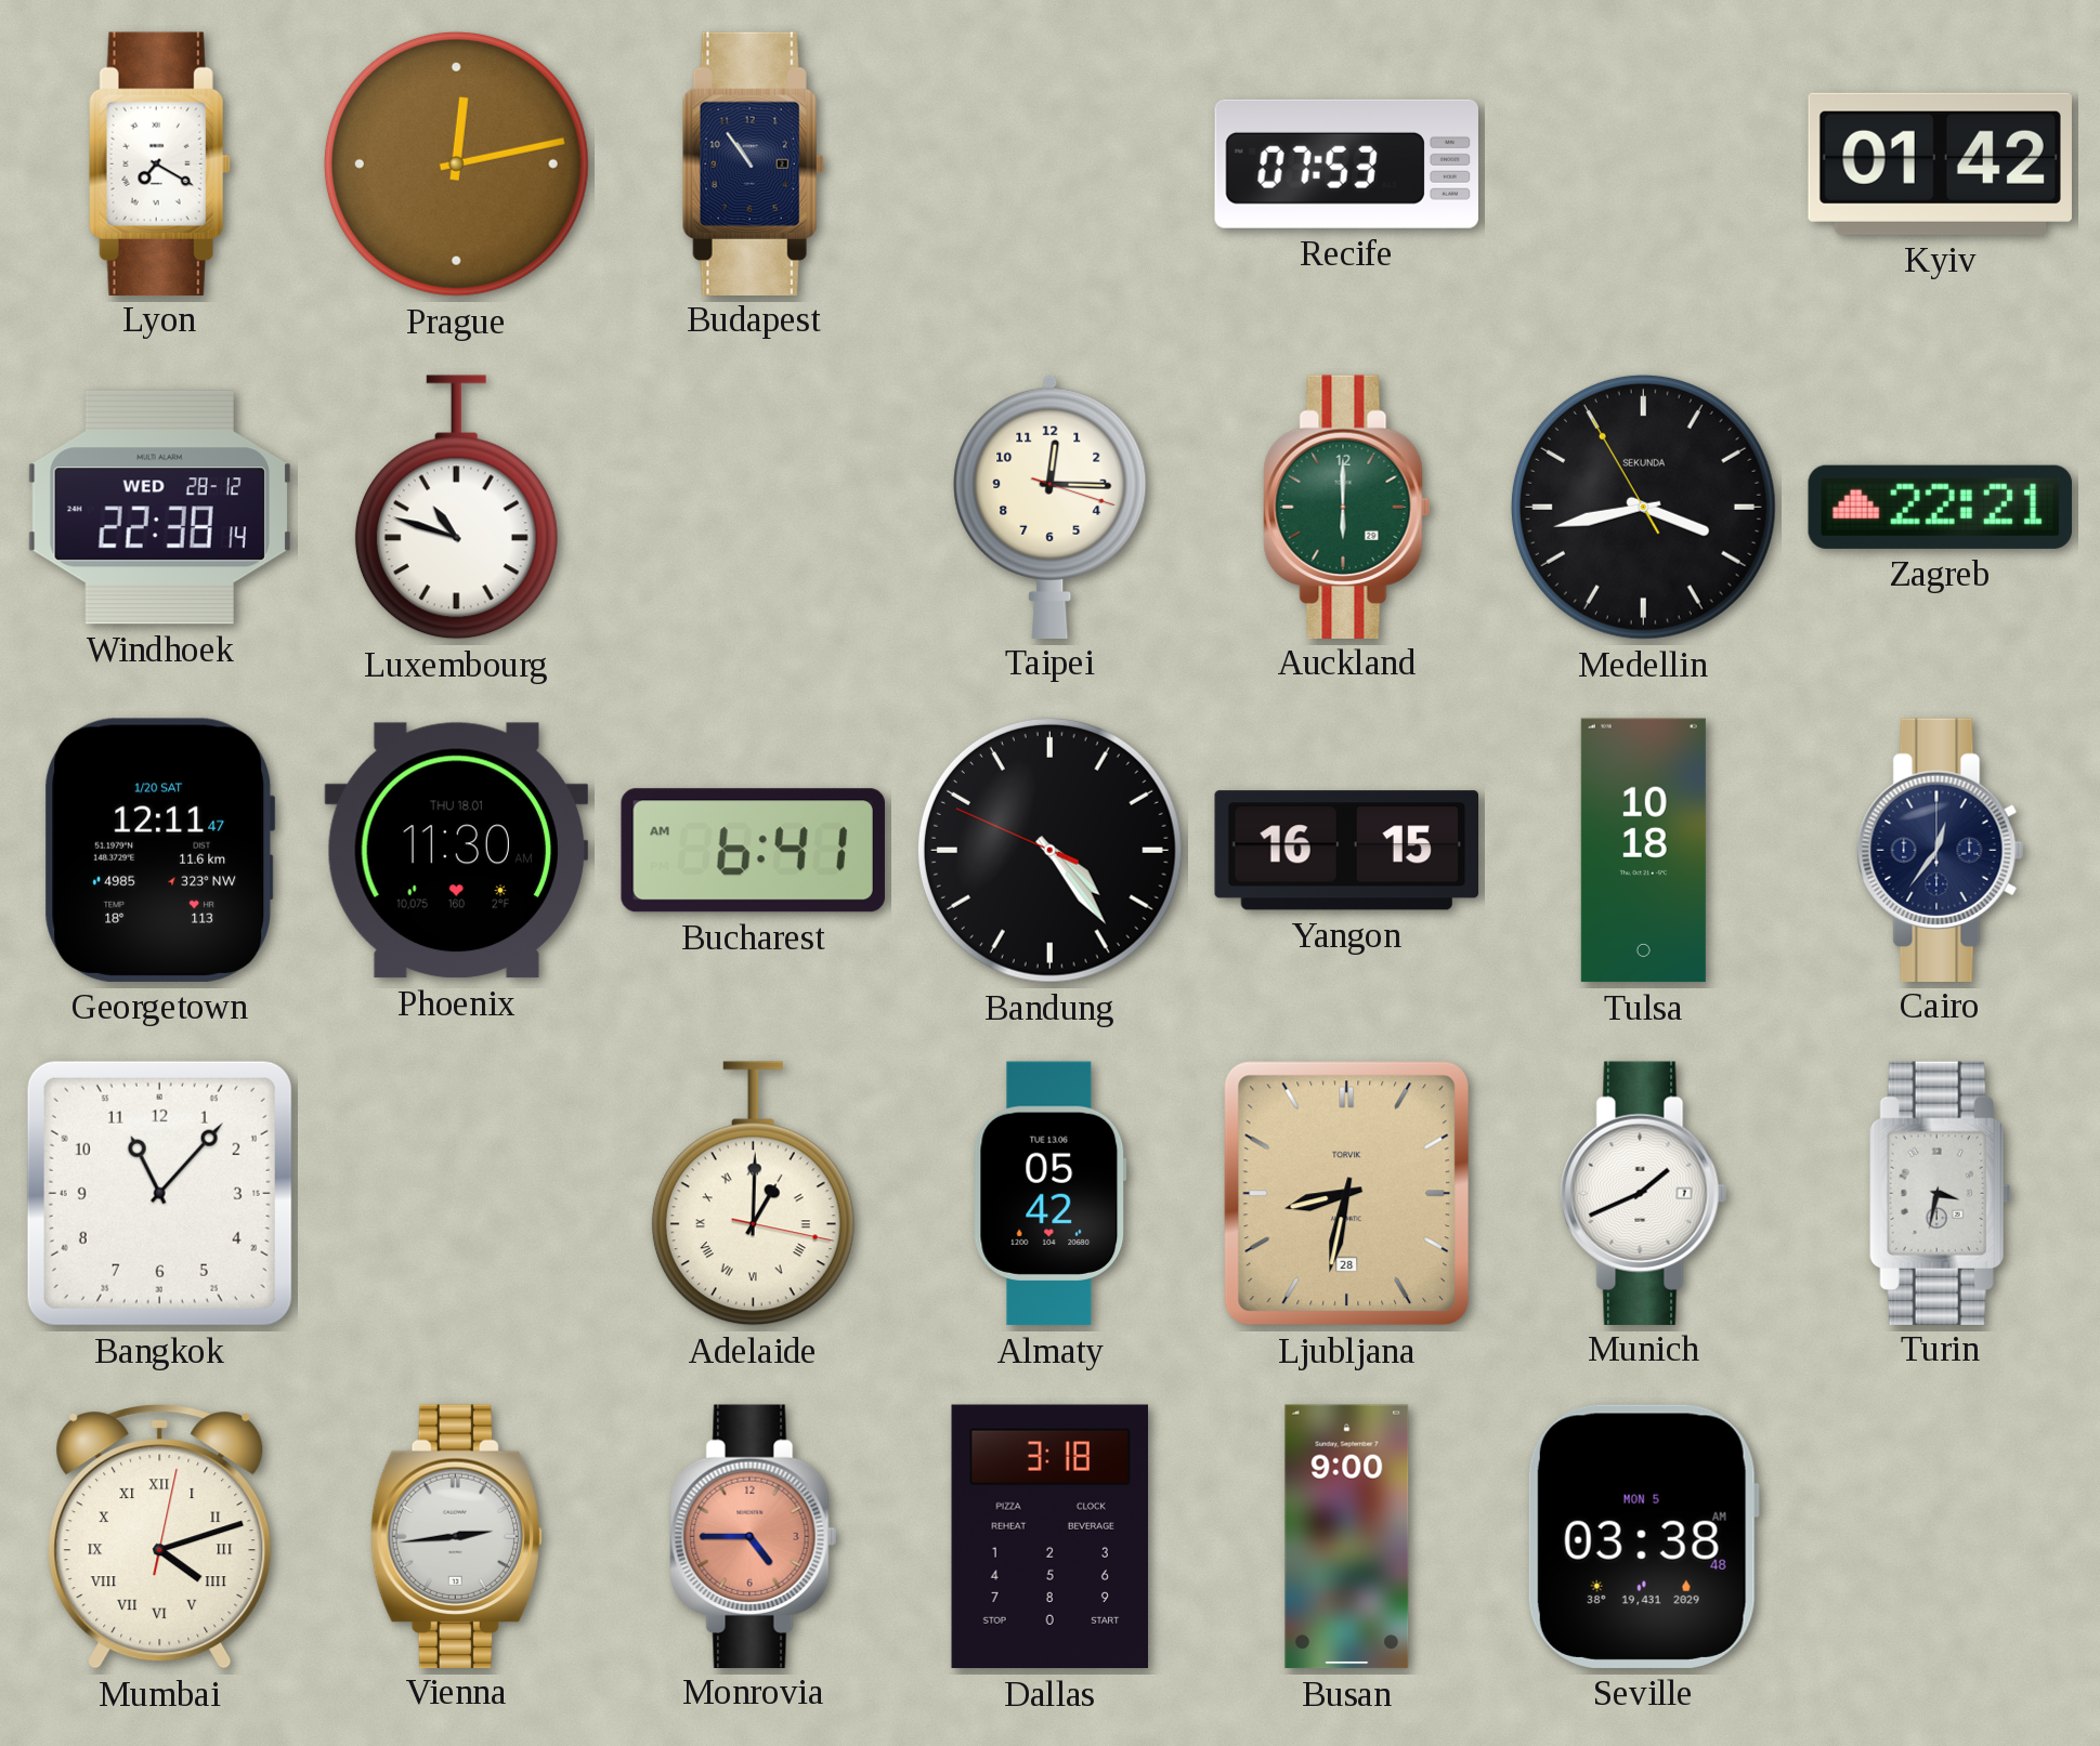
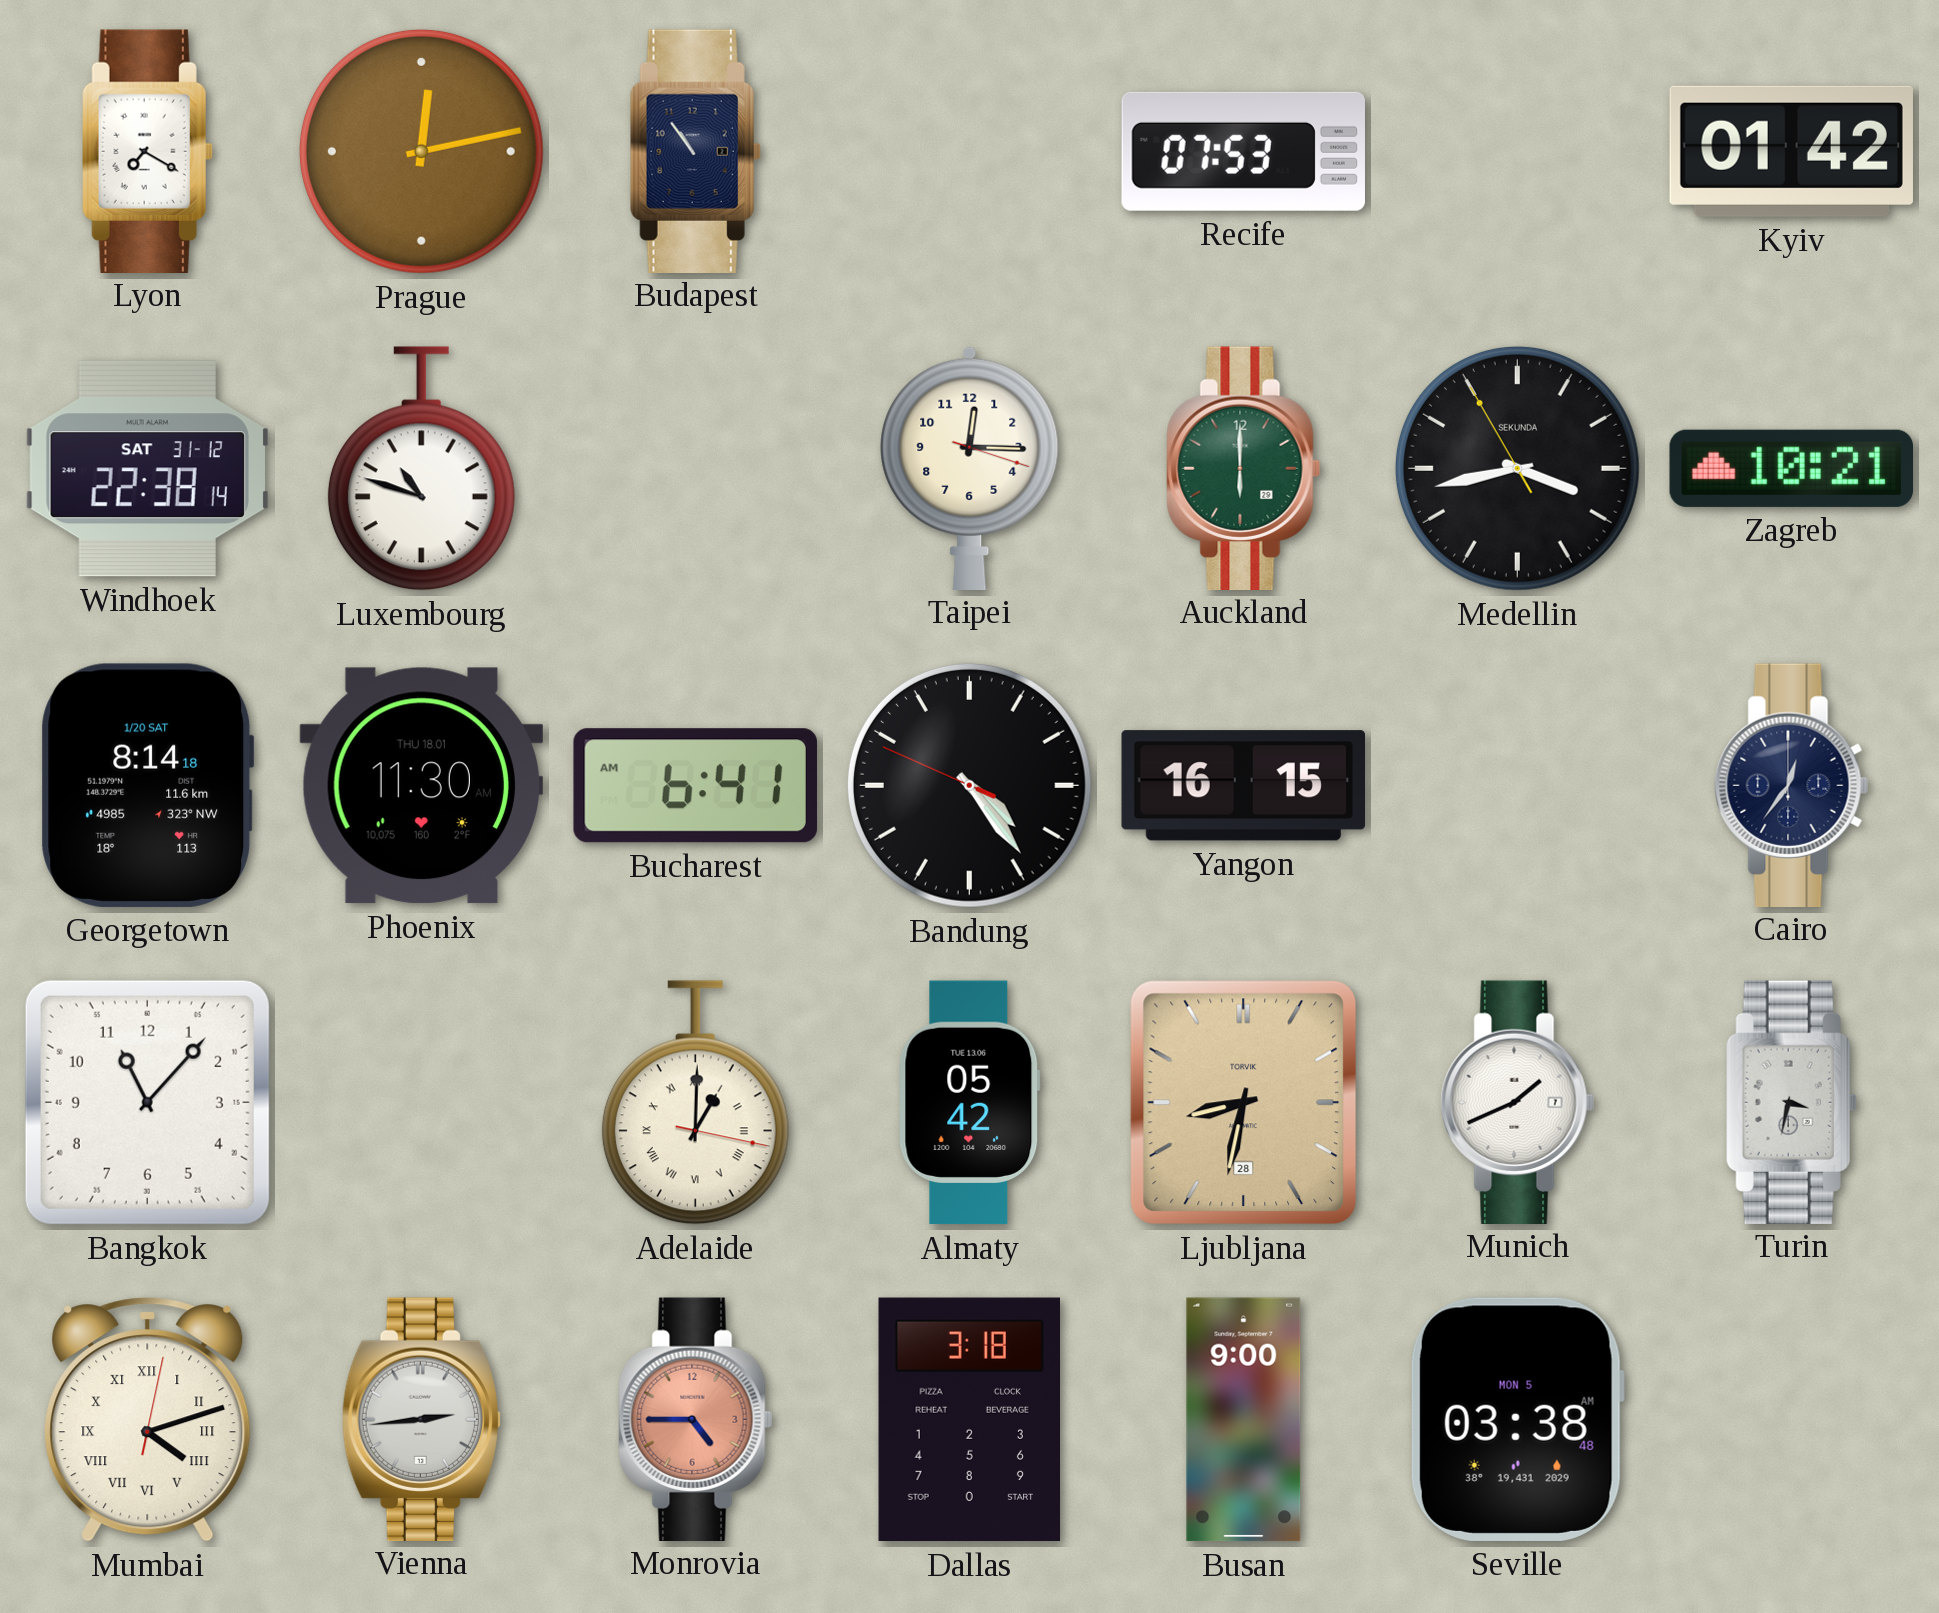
Windhoek date: WED 28-12 -> SAT 31-12
Zagreb: 22:21 -> 10:21
Georgetown: 12:11 -> 8:14
Tulsa: 10:18 -> none
